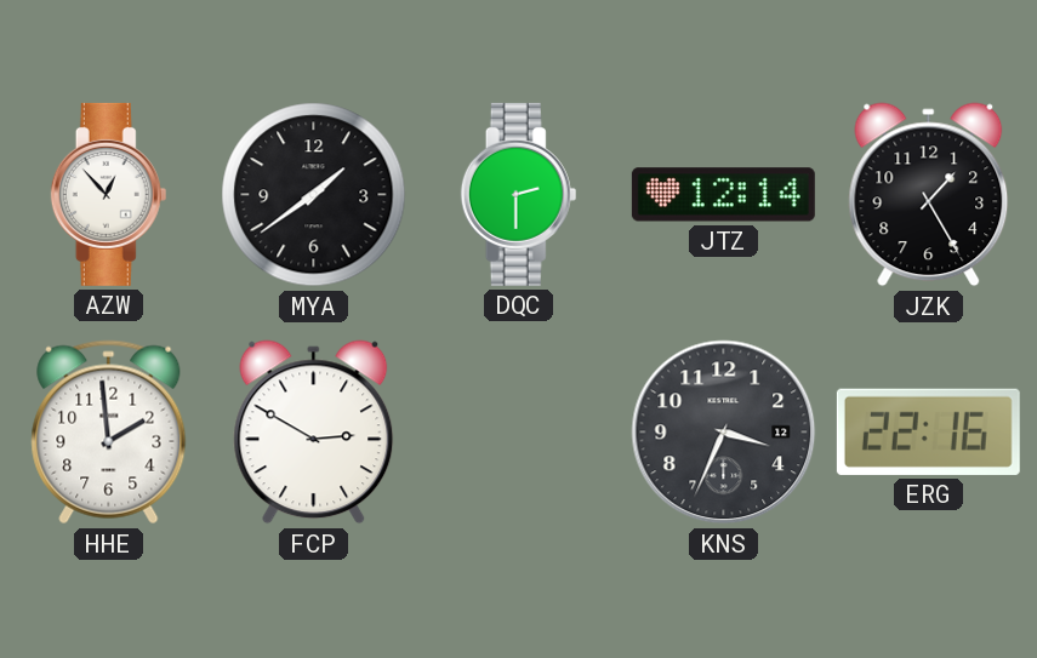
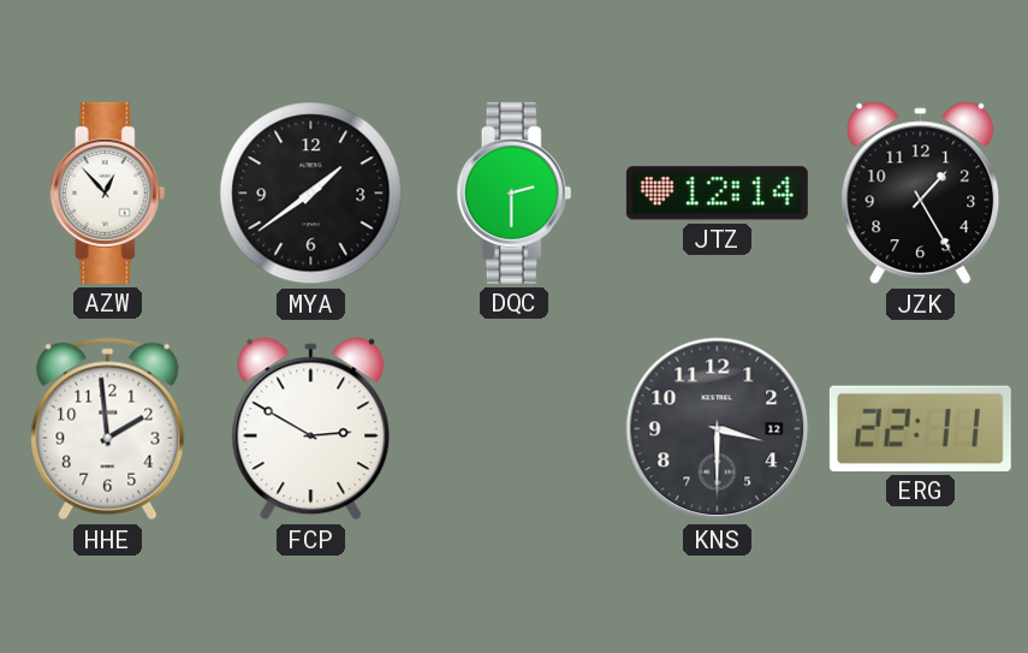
KNS: 3:34 -> 3:30
ERG: 22:16 -> 22:11
